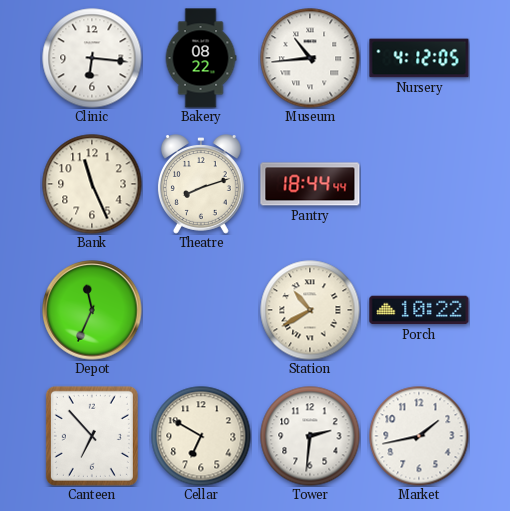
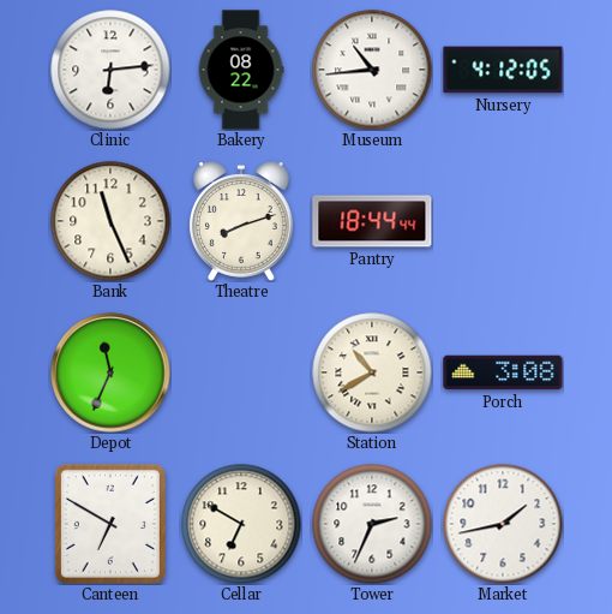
Clinic: 6:16 -> 6:14
Porch: 10:22 -> 3:08
Canteen: 6:53 -> 6:50
Tower: 2:31 -> 2:34
